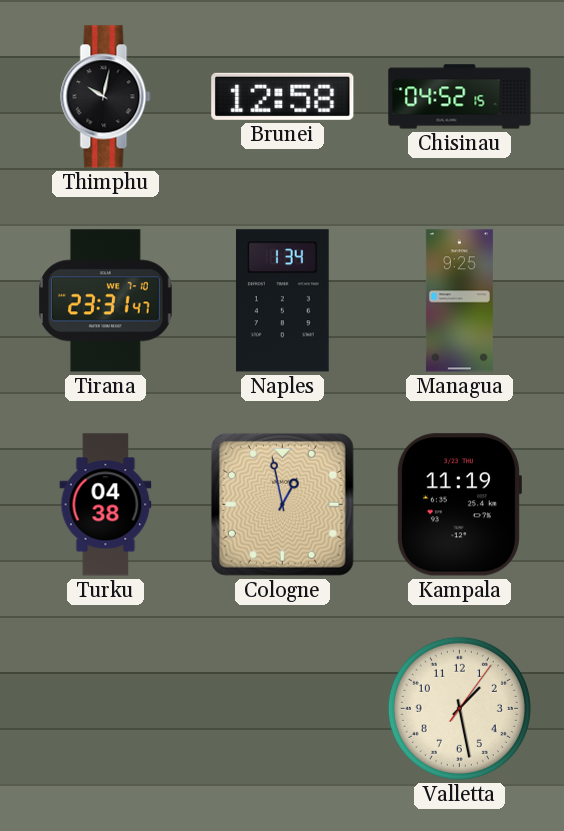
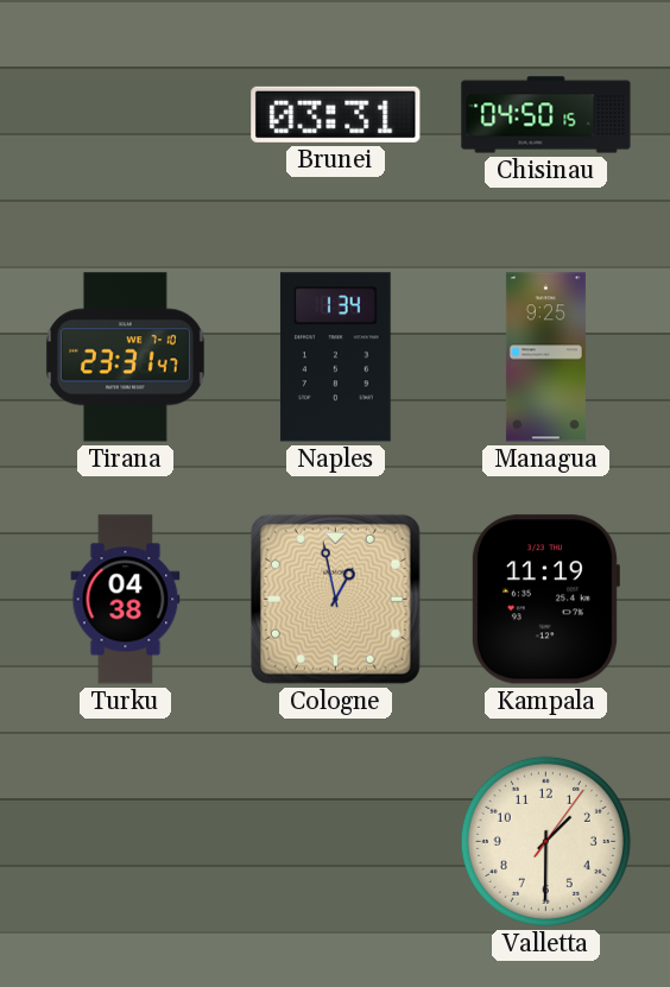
Thimphu: 10:02 -> none
Brunei: 12:58 -> 03:31
Chisinau: 04:52 -> 04:50
Valletta: 1:28 -> 1:30
